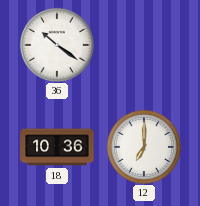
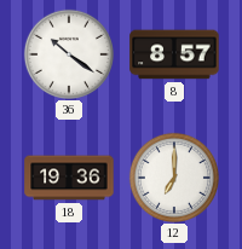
8: none -> 8:57
18: 10:36 -> 19:36
